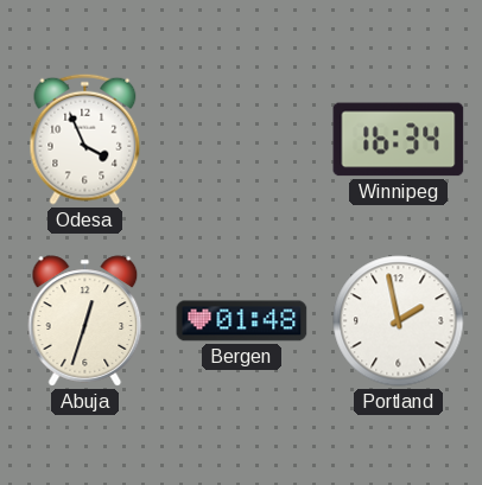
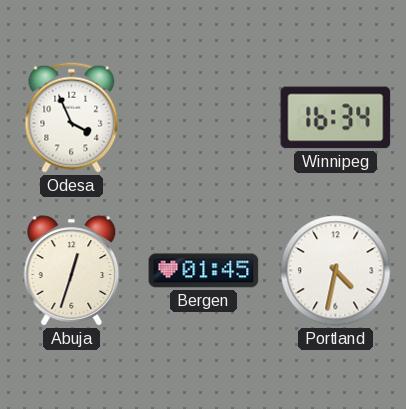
Bergen: 01:48 -> 01:45
Portland: 1:58 -> 4:32
